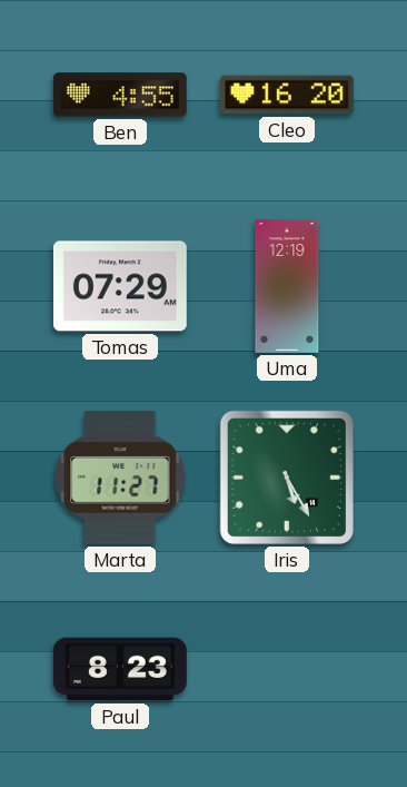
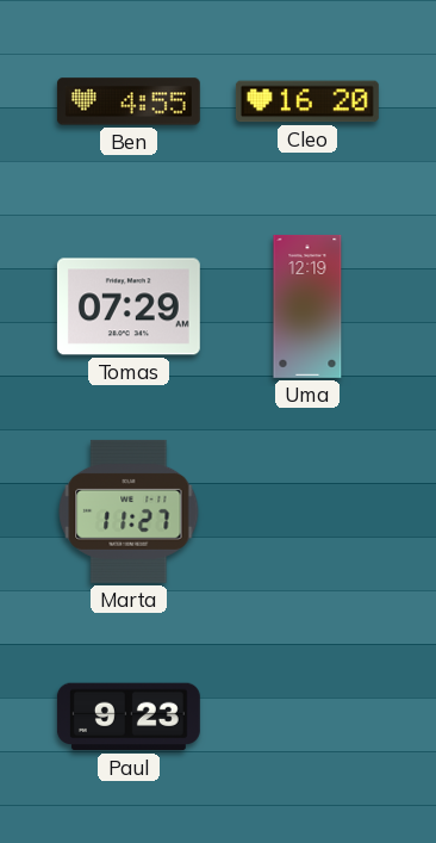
Iris: 5:25 -> none
Paul: 8:23 -> 9:23
